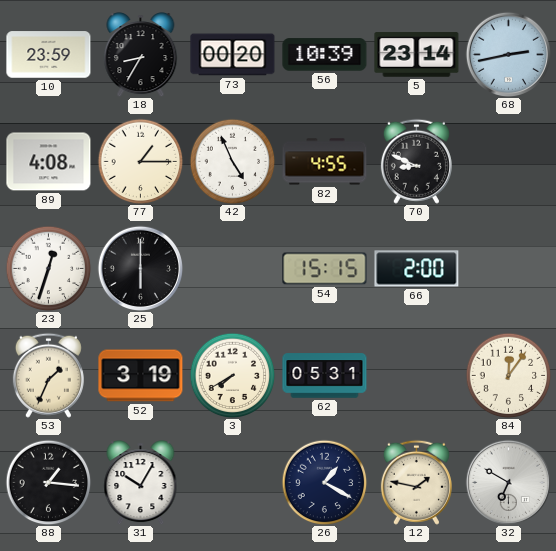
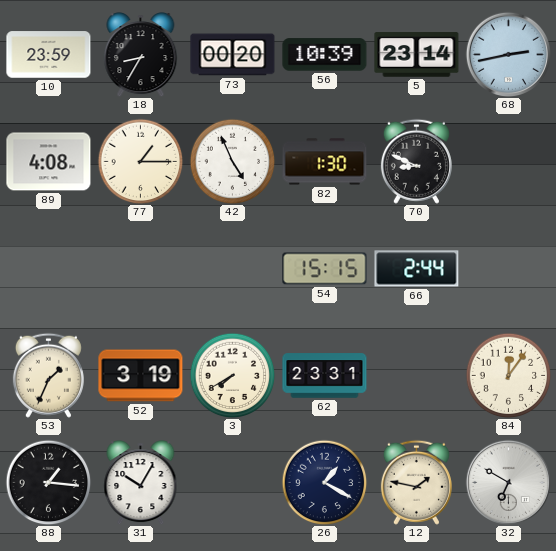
82: 4:55 -> 1:30
23: 12:33 -> none
25: 6:00 -> none
66: 2:00 -> 2:44
62: 05:31 -> 23:31
